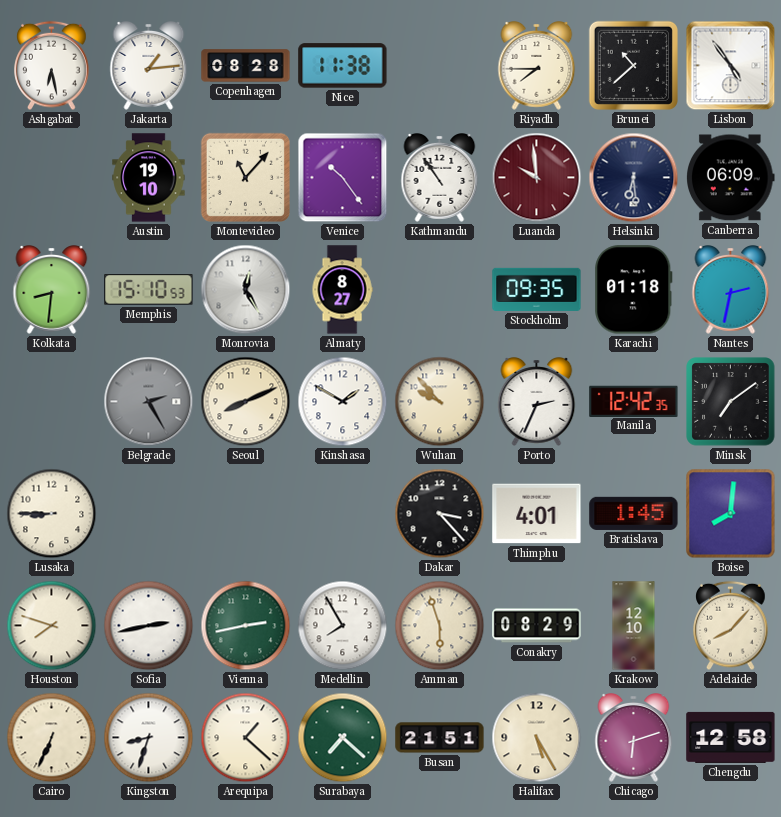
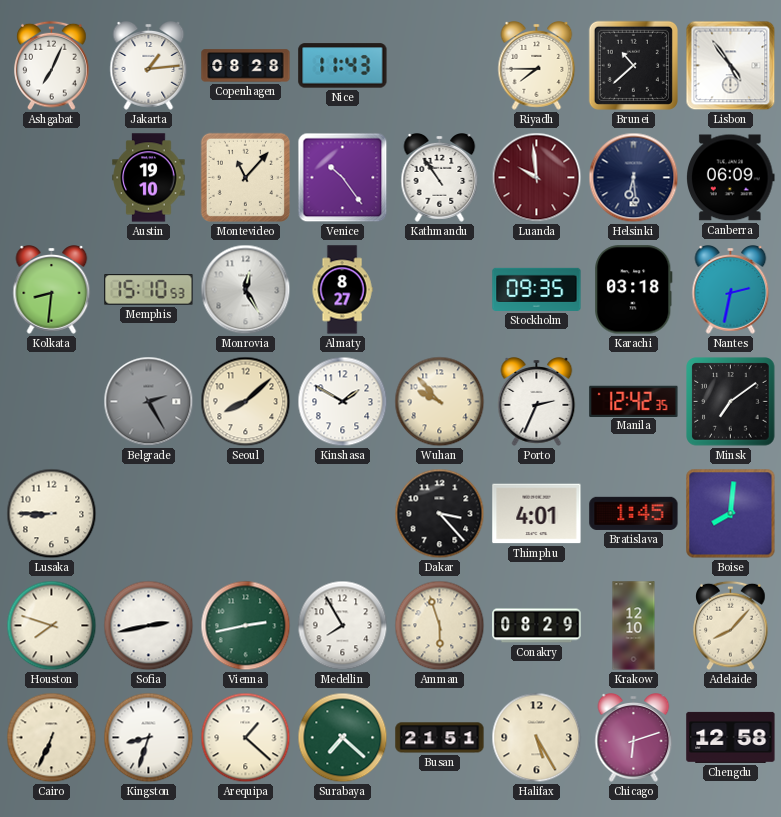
Ashgabat: 6:28 -> 7:04
Nice: 11:38 -> 11:43
Karachi: 01:18 -> 03:18
Seoul: 8:11 -> 8:08
